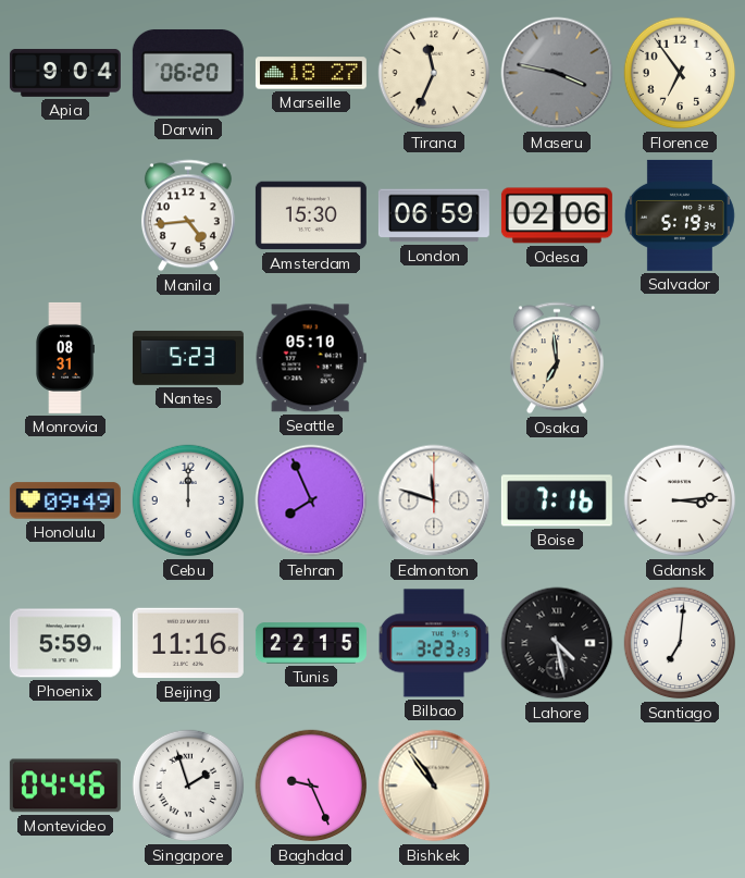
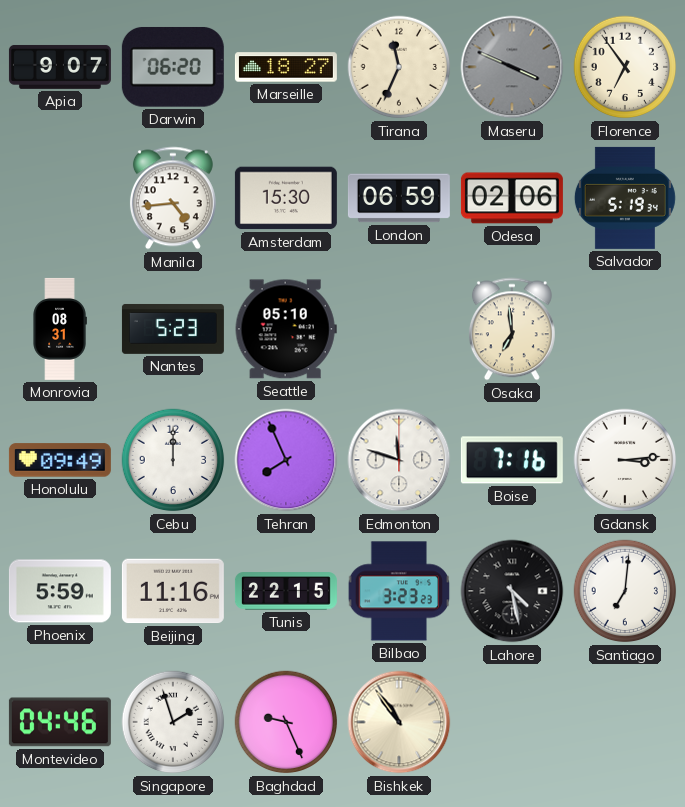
Apia: 9:04 -> 9:07
Maseru: 3:47 -> 3:49
